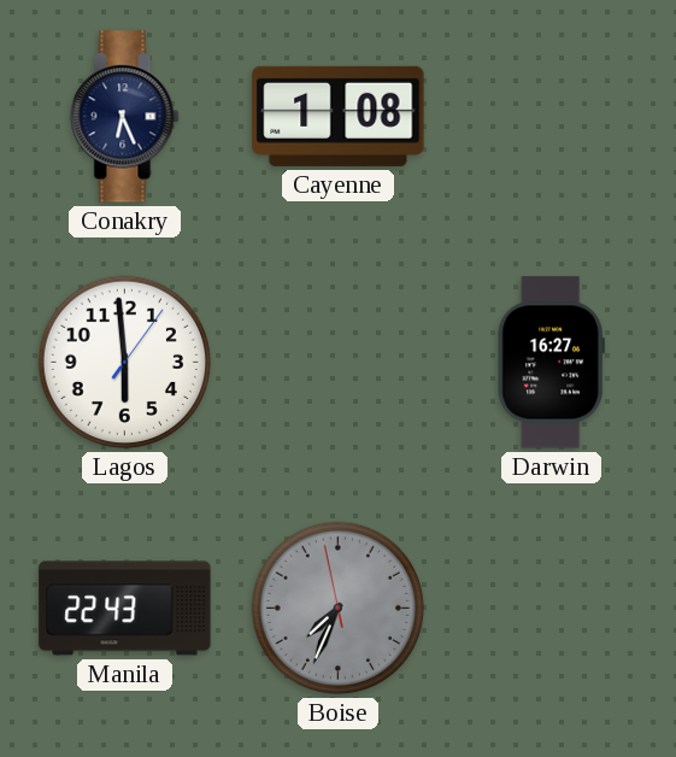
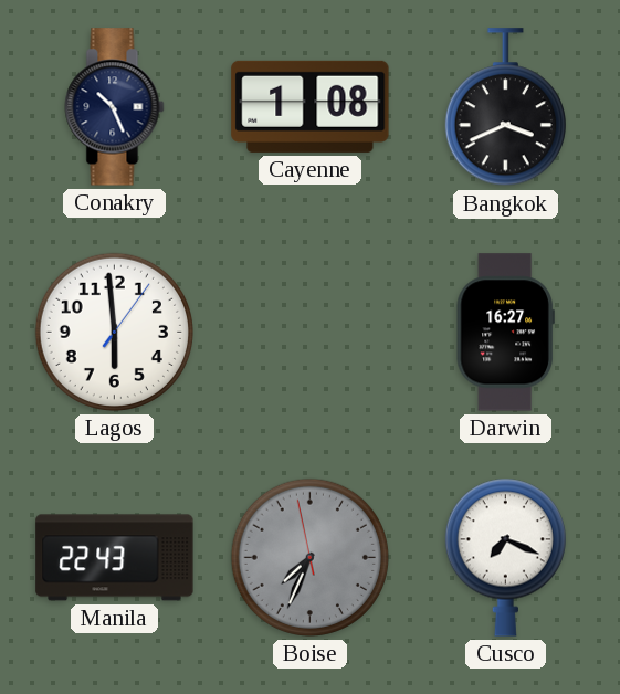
Conakry: 6:26 -> 10:26
Bangkok: none -> 3:41
Cusco: none -> 7:19
